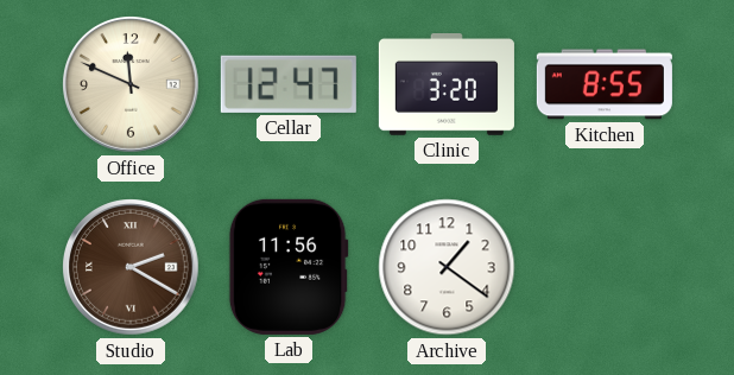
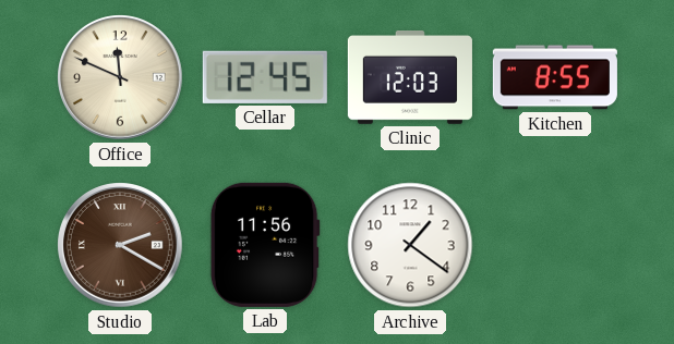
Cellar: 12:47 -> 12:45
Clinic: 3:20 -> 12:03
